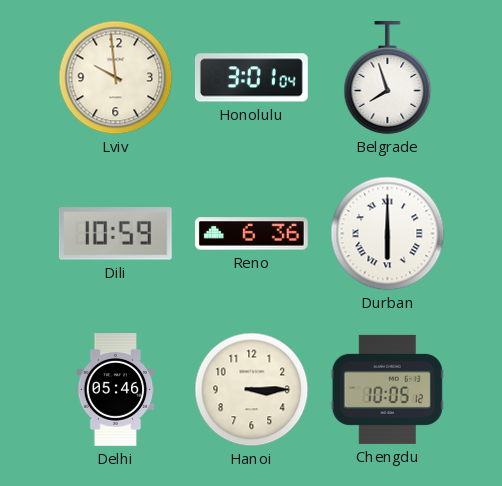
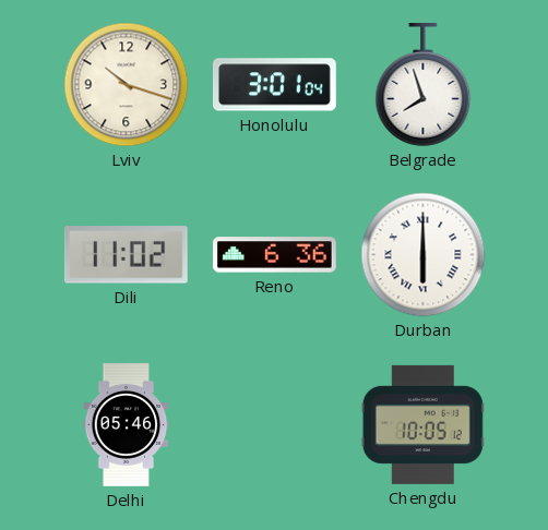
Lviv: 9:59 -> 10:18
Dili: 10:59 -> 11:02
Hanoi: 3:15 -> none
